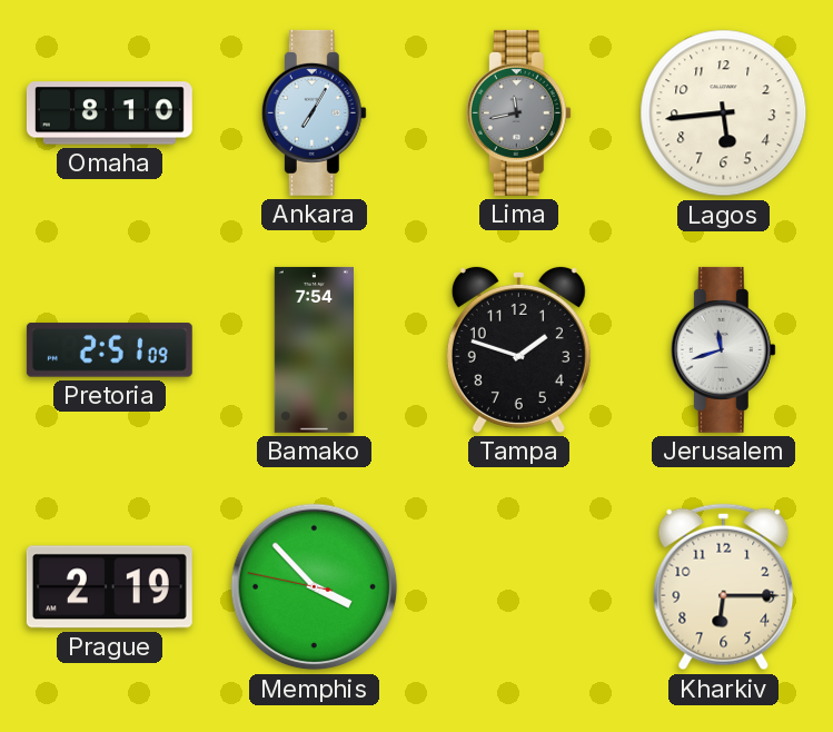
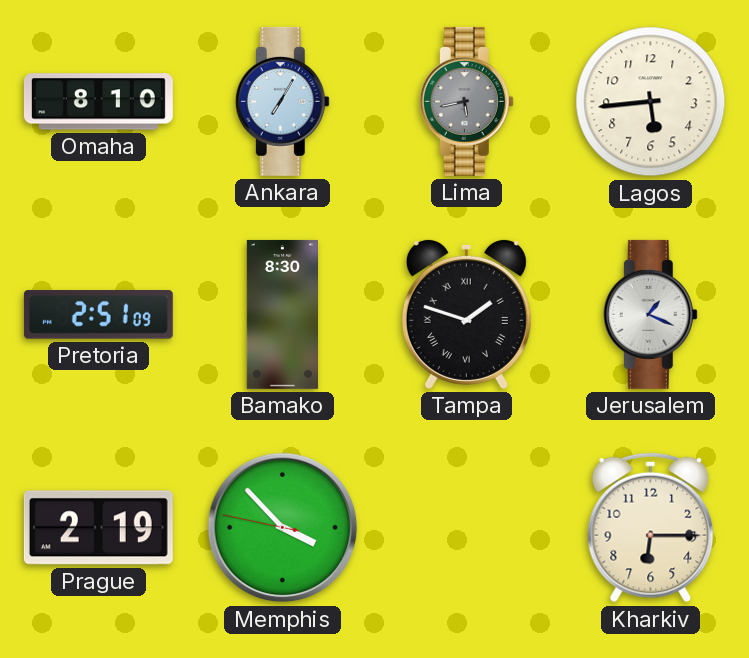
Lima: 11:43 -> 5:43
Bamako: 7:54 -> 8:30
Tampa numerals: Arabic -> Roman
Jerusalem: 11:42 -> 1:19
